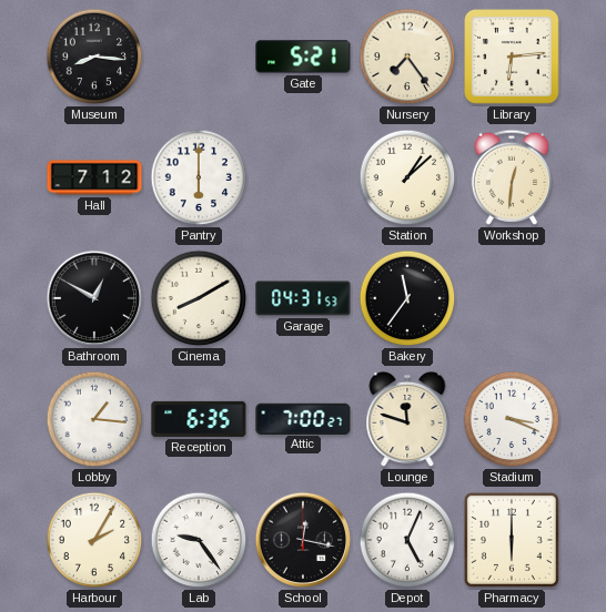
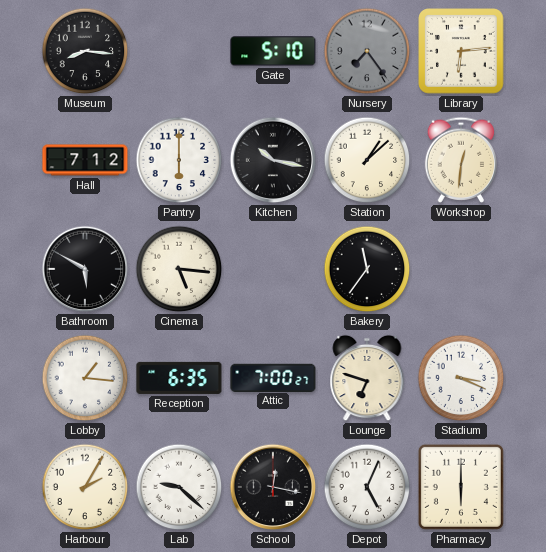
Gate: 5:21 -> 5:10
Nursery dial: cream -> grey
Kitchen: none -> 10:17
Bathroom: 12:50 -> 5:50
Cinema: 8:10 -> 5:16
Garage: 04:31 -> none
Lounge: 11:48 -> 6:48
Lab: 9:24 -> 9:22
